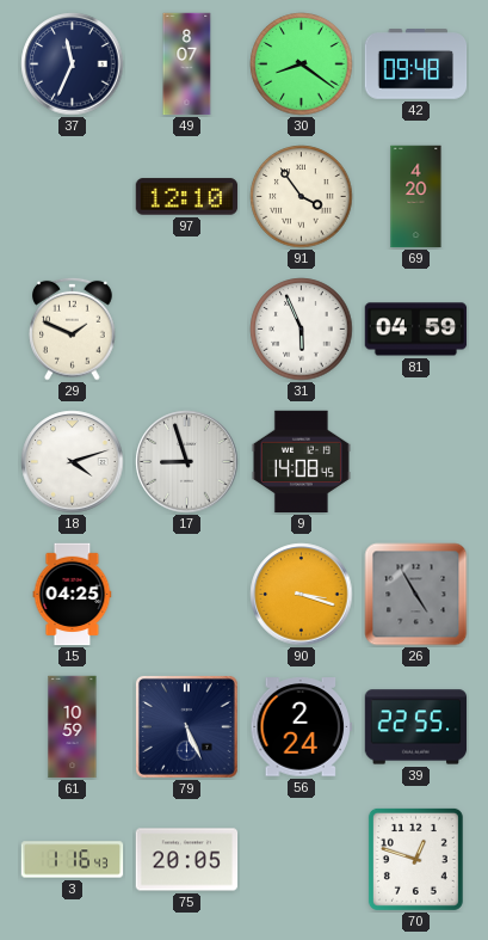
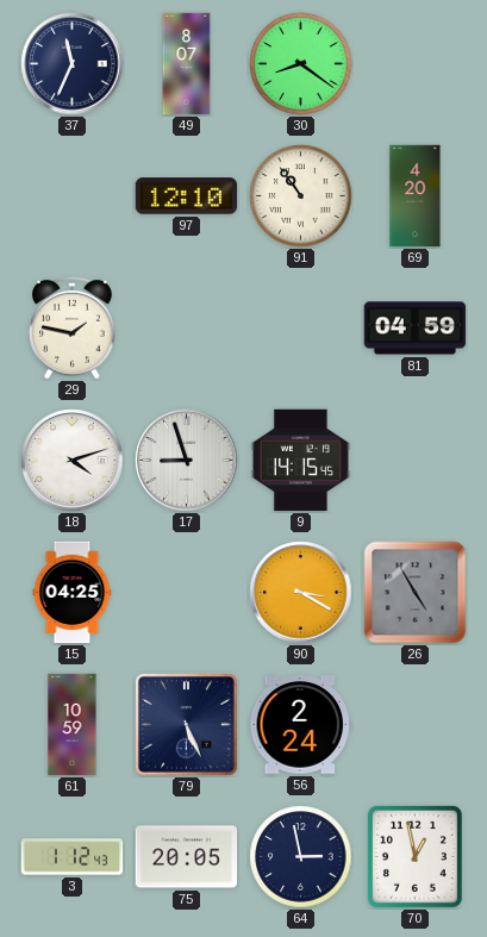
42: 09:48 -> none
91: 3:54 -> 10:54
29: 1:49 -> 1:47
31: 5:56 -> none
9: 14:08 -> 14:15
90: 3:18 -> 3:20
39: 22:55 -> none
3: 1:16 -> 1:12
64: none -> 2:58
70: 12:48 -> 12:58
